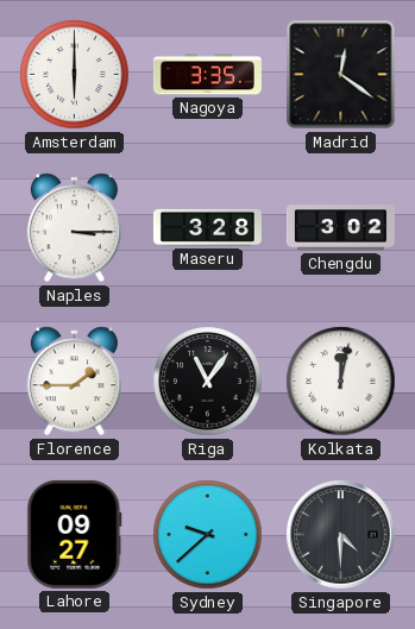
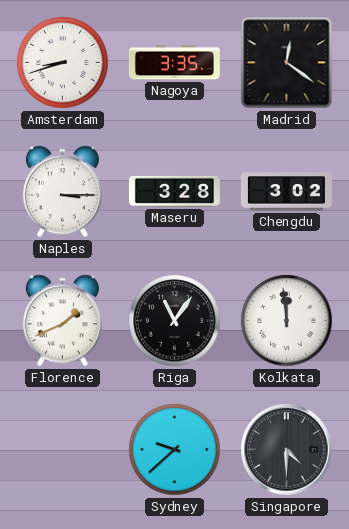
Amsterdam: 6:00 -> 8:42
Florence: 1:45 -> 1:41
Kolkata: 12:02 -> 11:59
Lahore: 09:27 -> none
